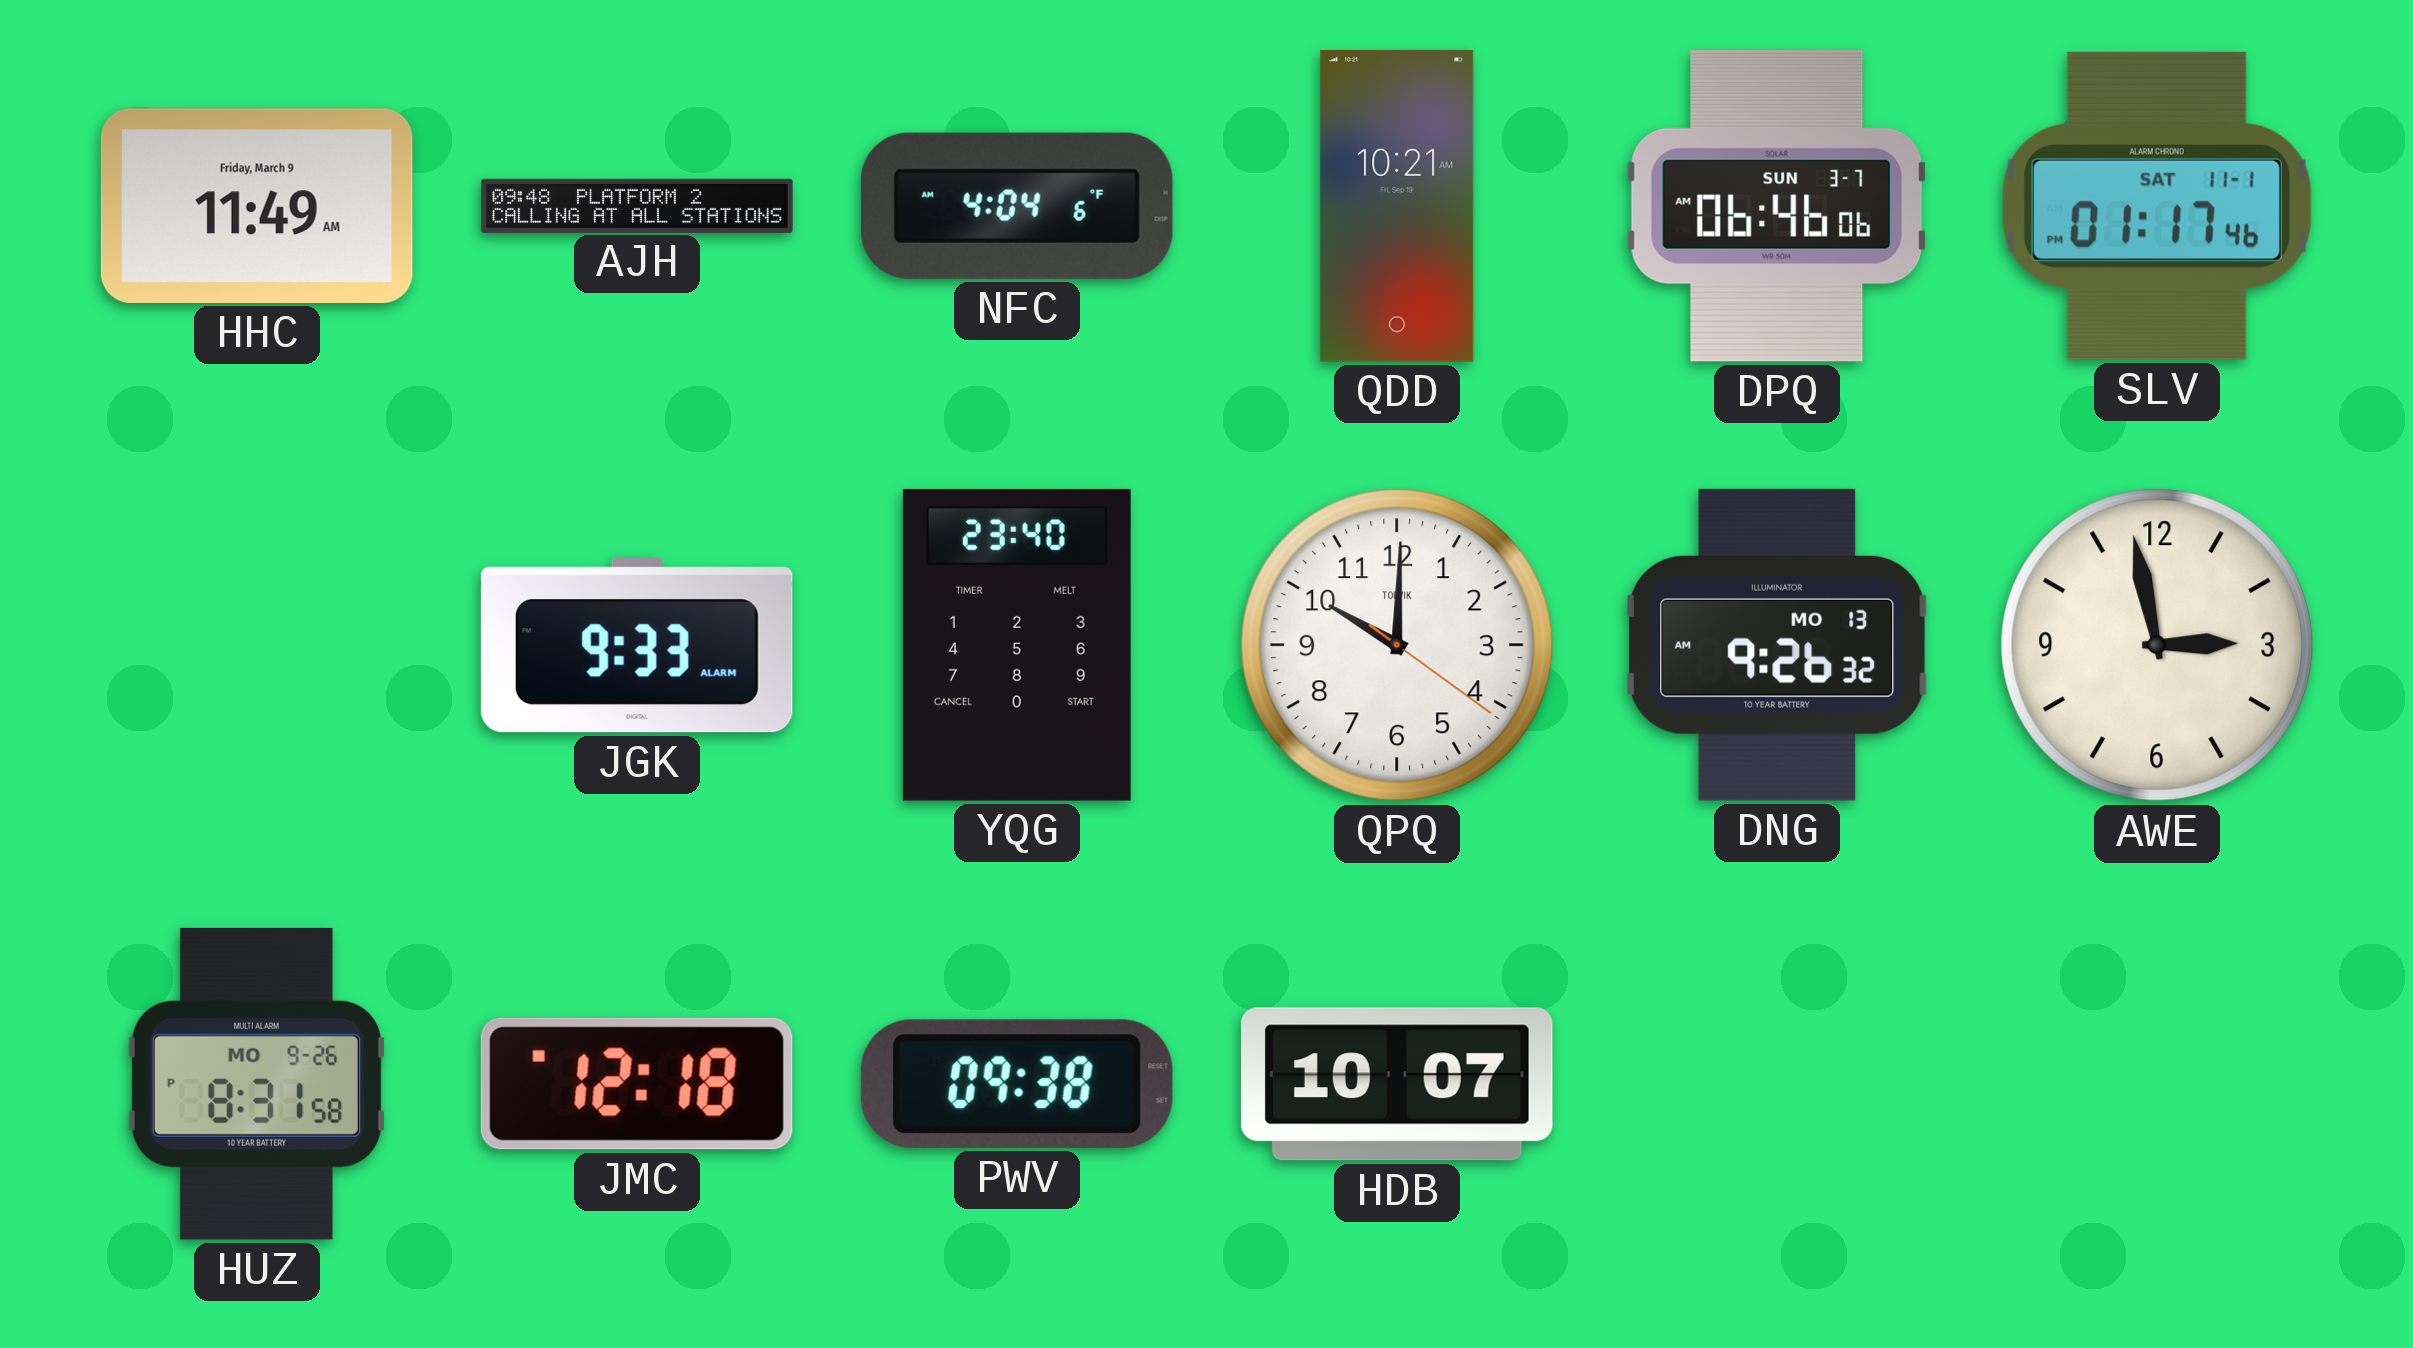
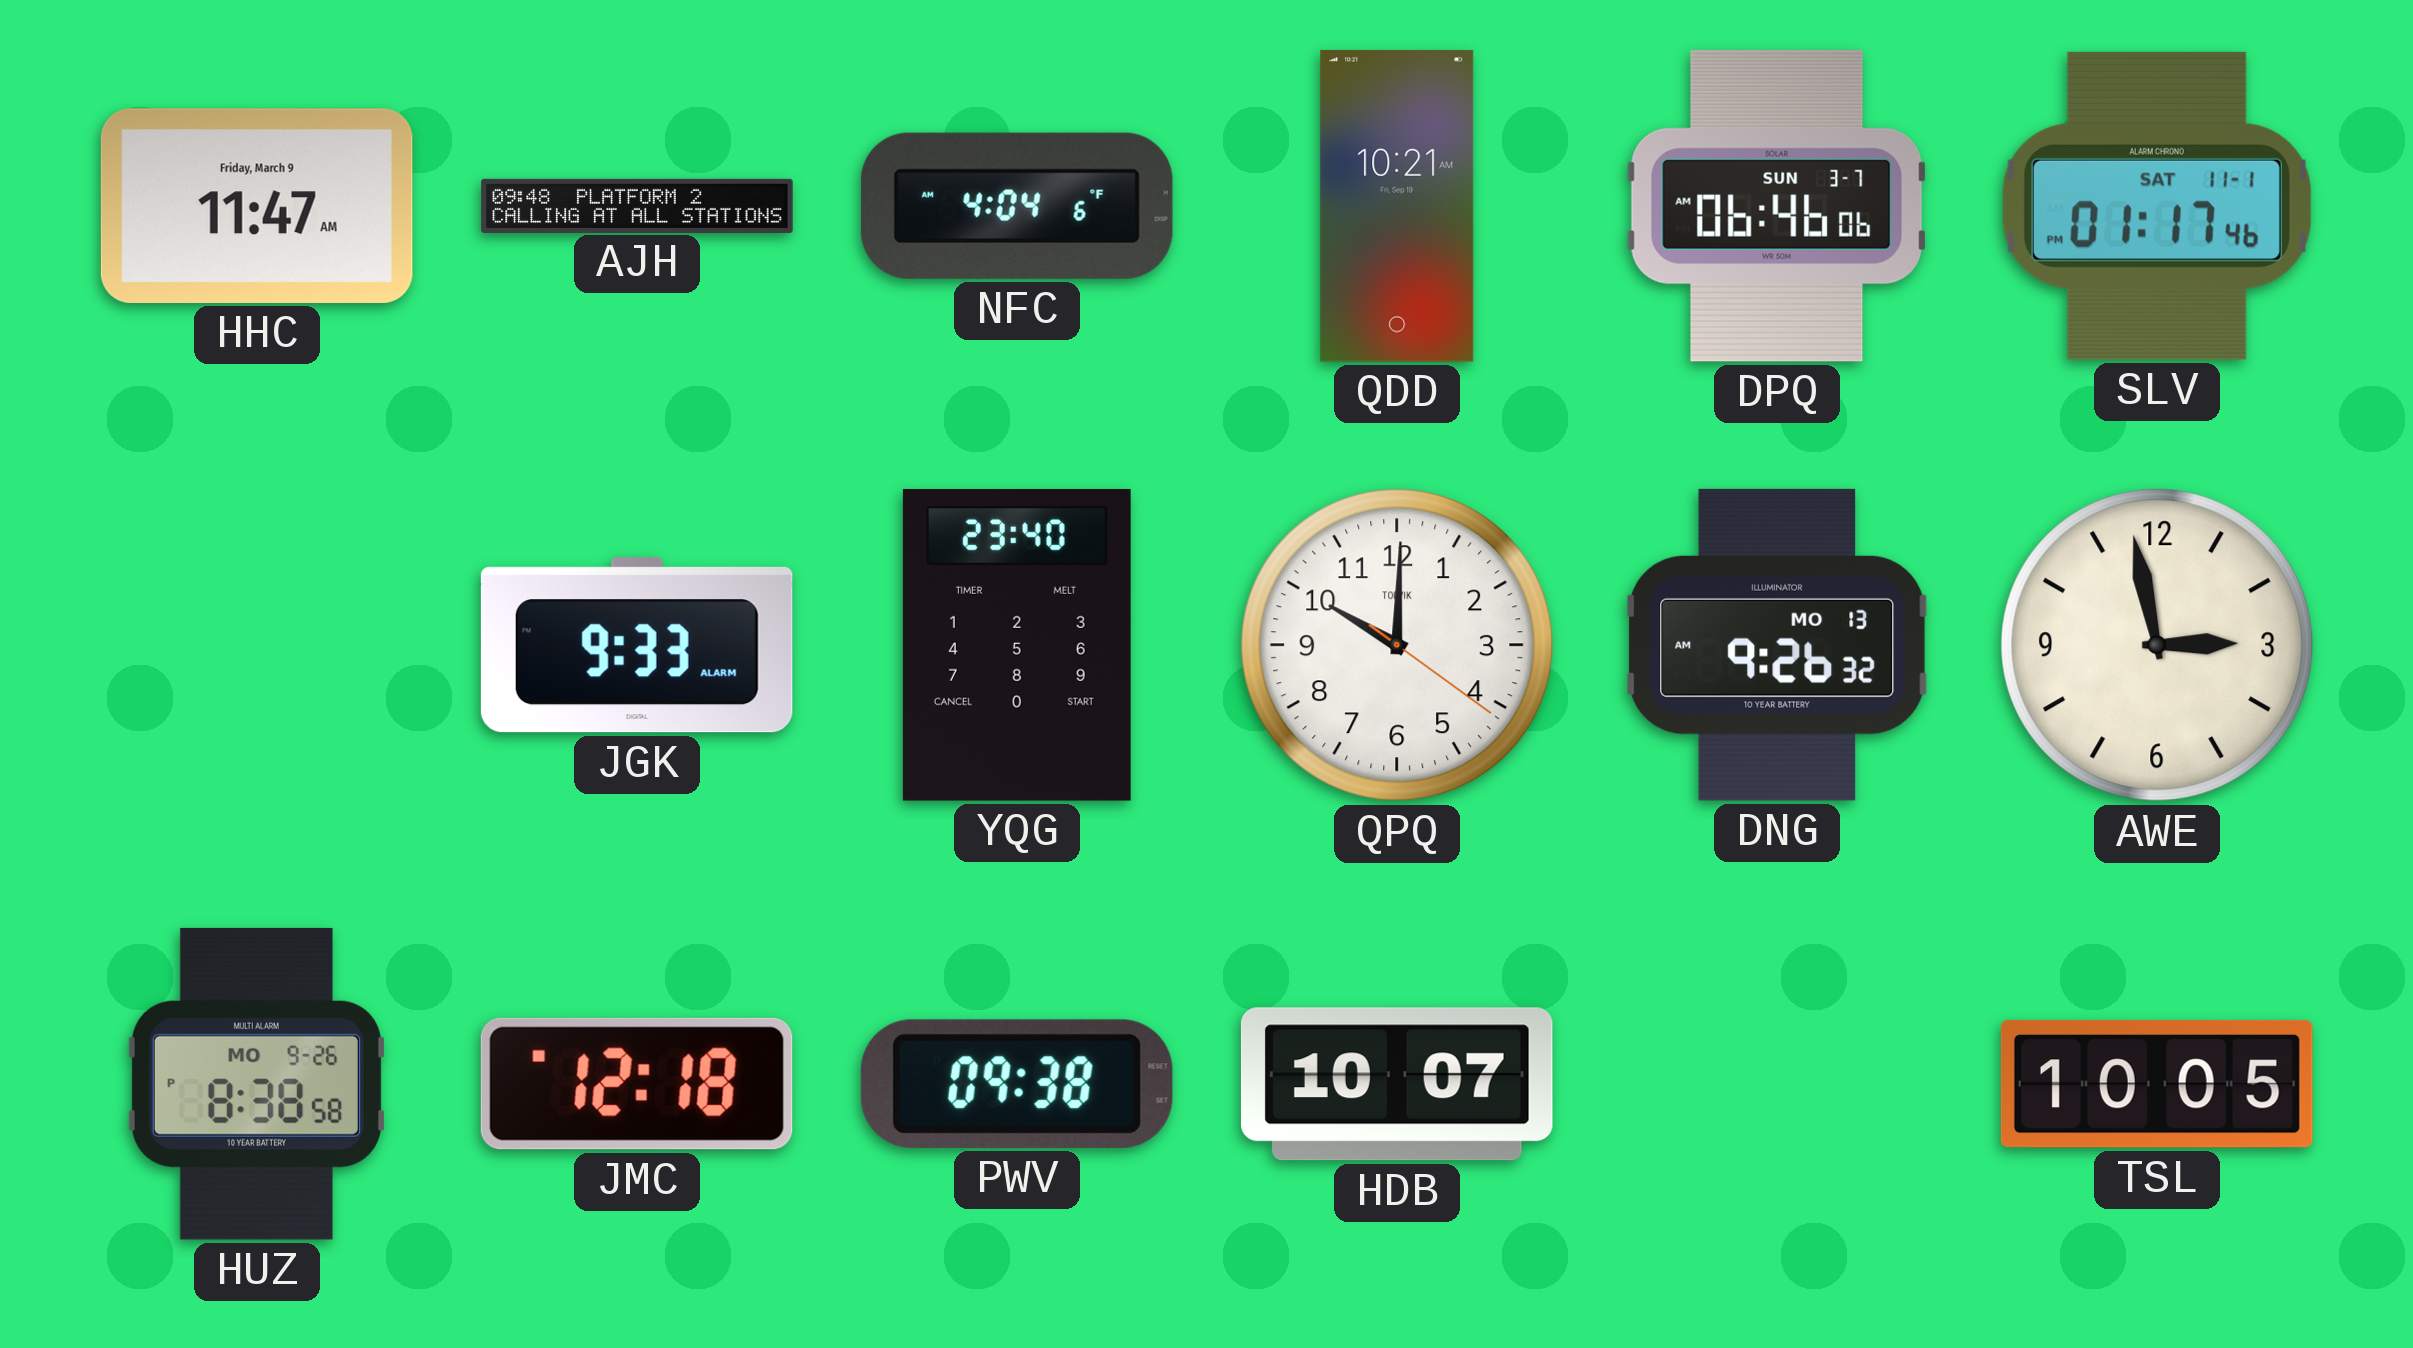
HHC: 11:49 -> 11:47
HUZ: 8:31 -> 8:38
TSL: none -> 10:05
